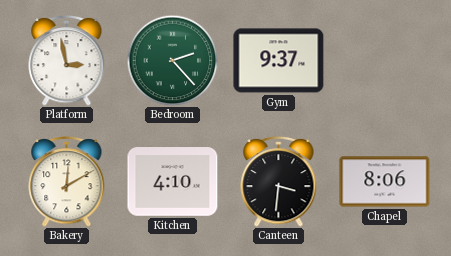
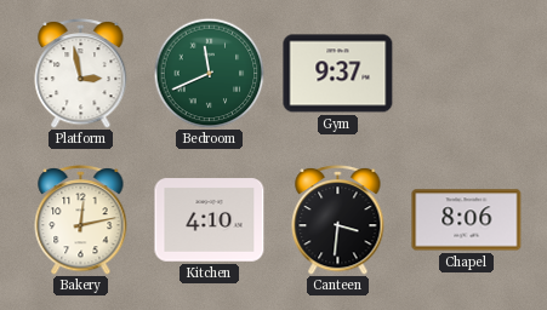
Bedroom: 2:23 -> 11:41
Bakery: 12:10 -> 12:13
